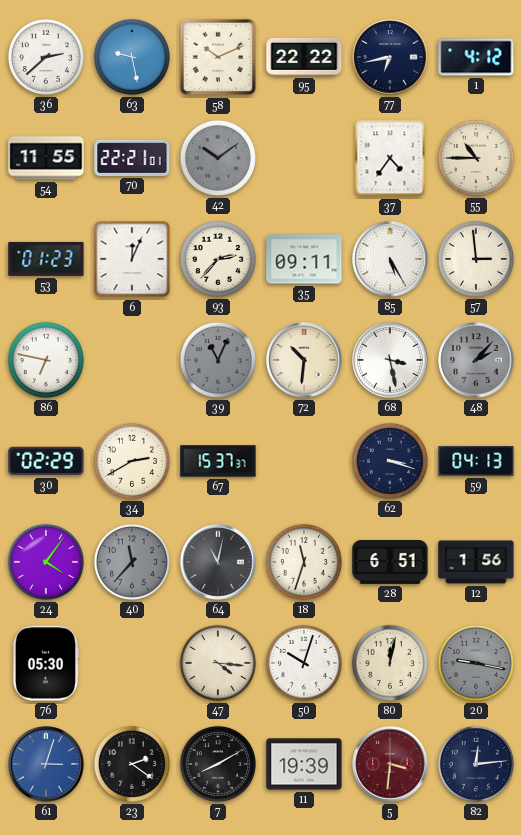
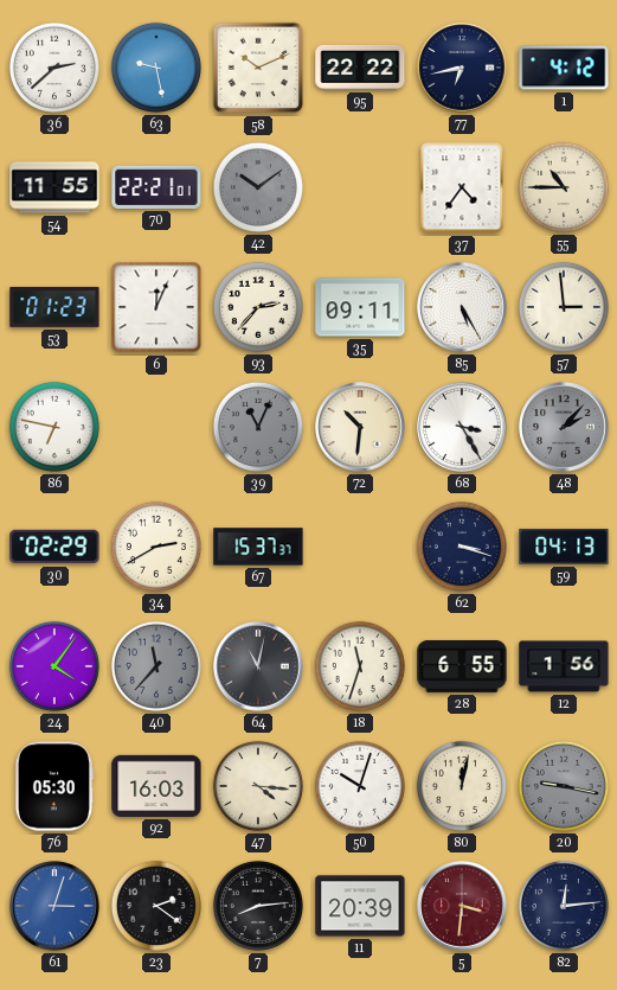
68: 3:28 -> 3:25
28: 6:51 -> 6:55
92: none -> 16:03
7: 8:10 -> 8:14
11: 19:39 -> 20:39
